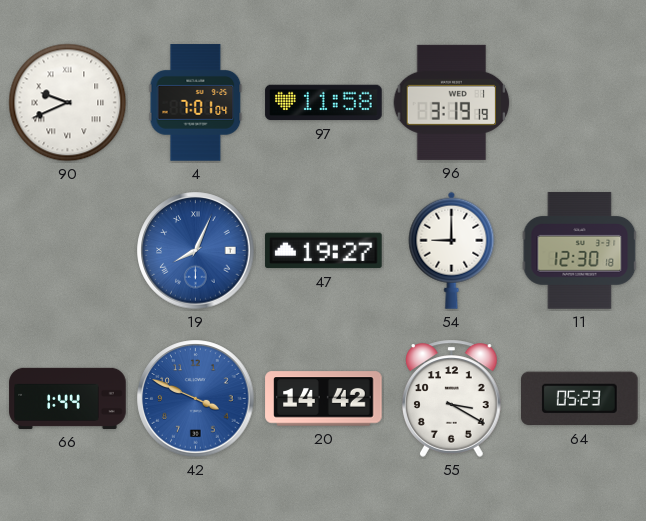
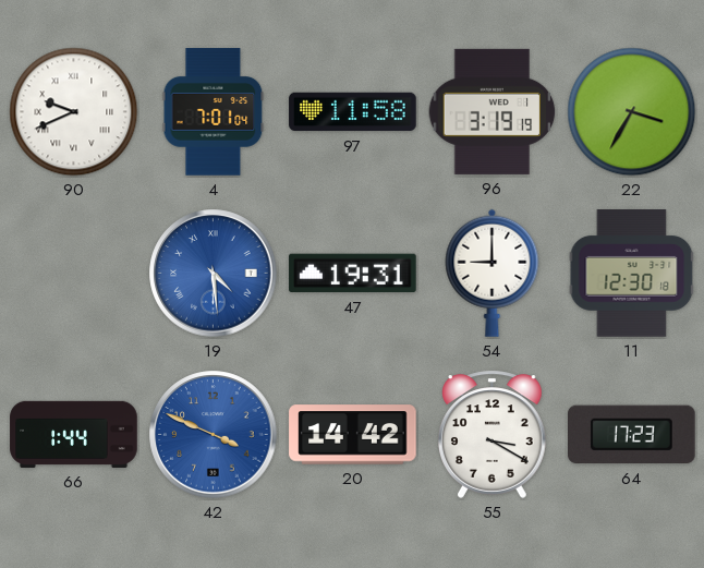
22: none -> 3:35
19: 8:04 -> 4:29
47: 19:27 -> 19:31
64: 05:23 -> 17:23
